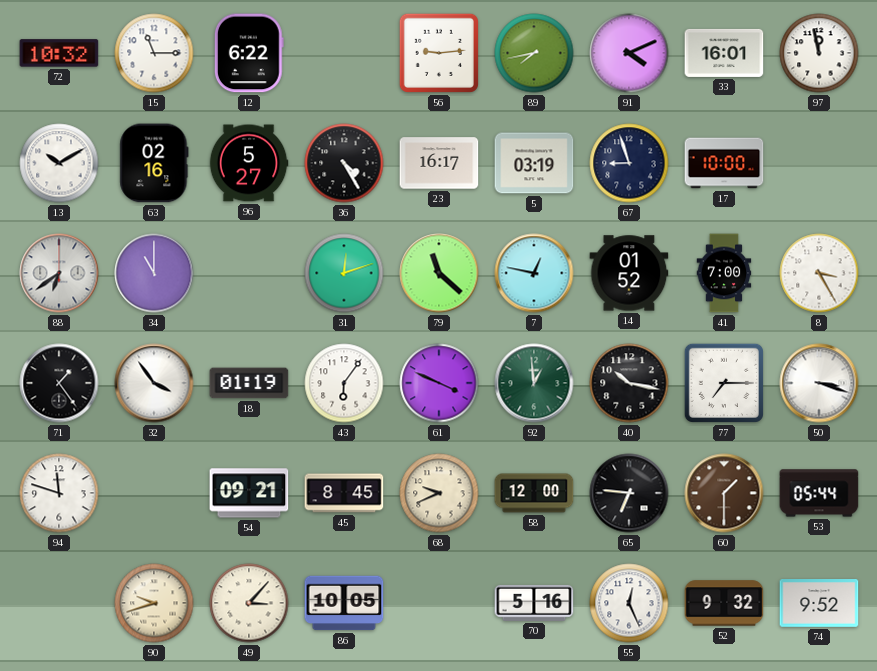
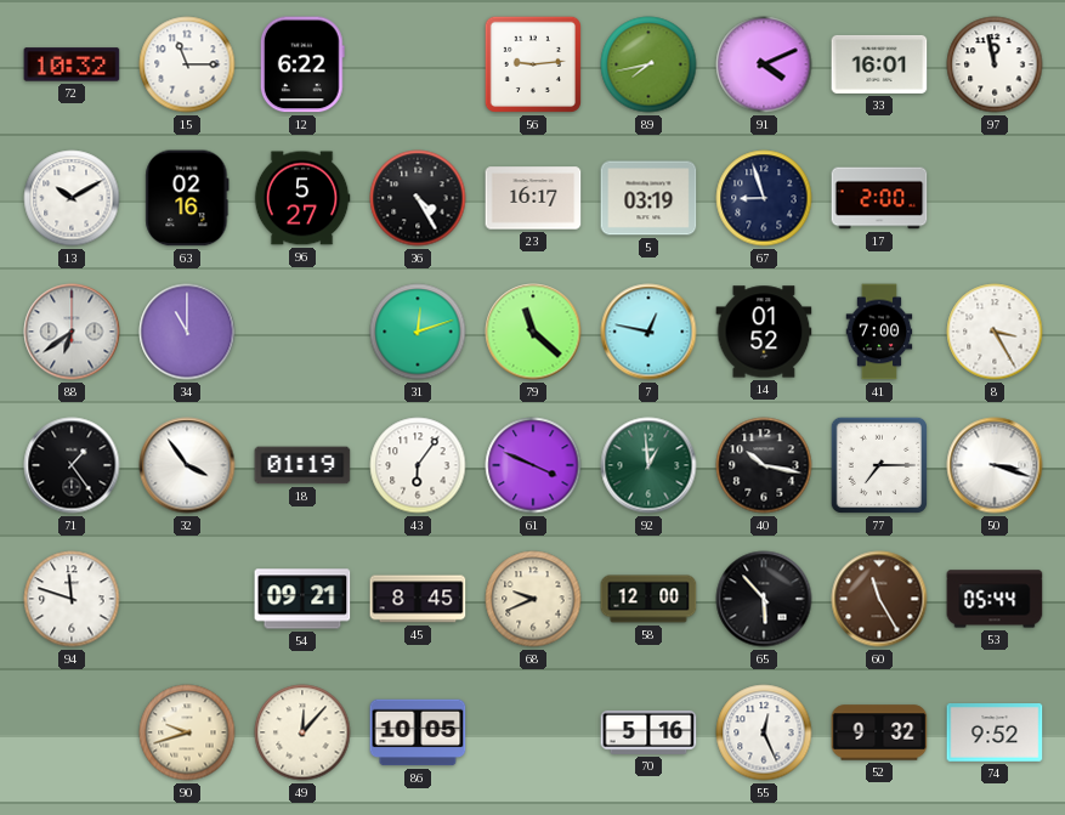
17: 10:00 -> 2:00
65: 6:46 -> 5:53
60: 1:30 -> 11:25
49: 3:07 -> 12:07
